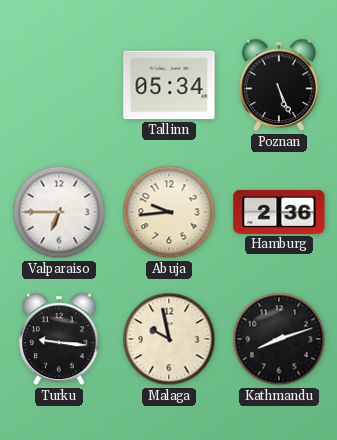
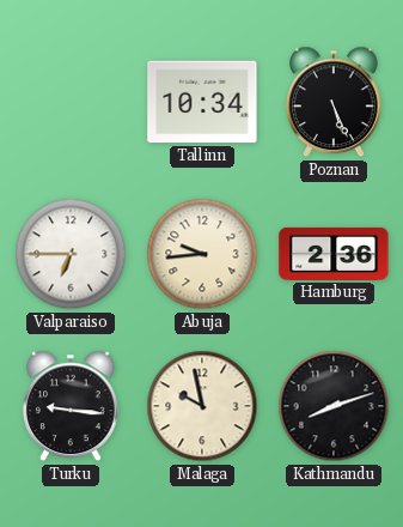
Tallinn: 05:34 -> 10:34
